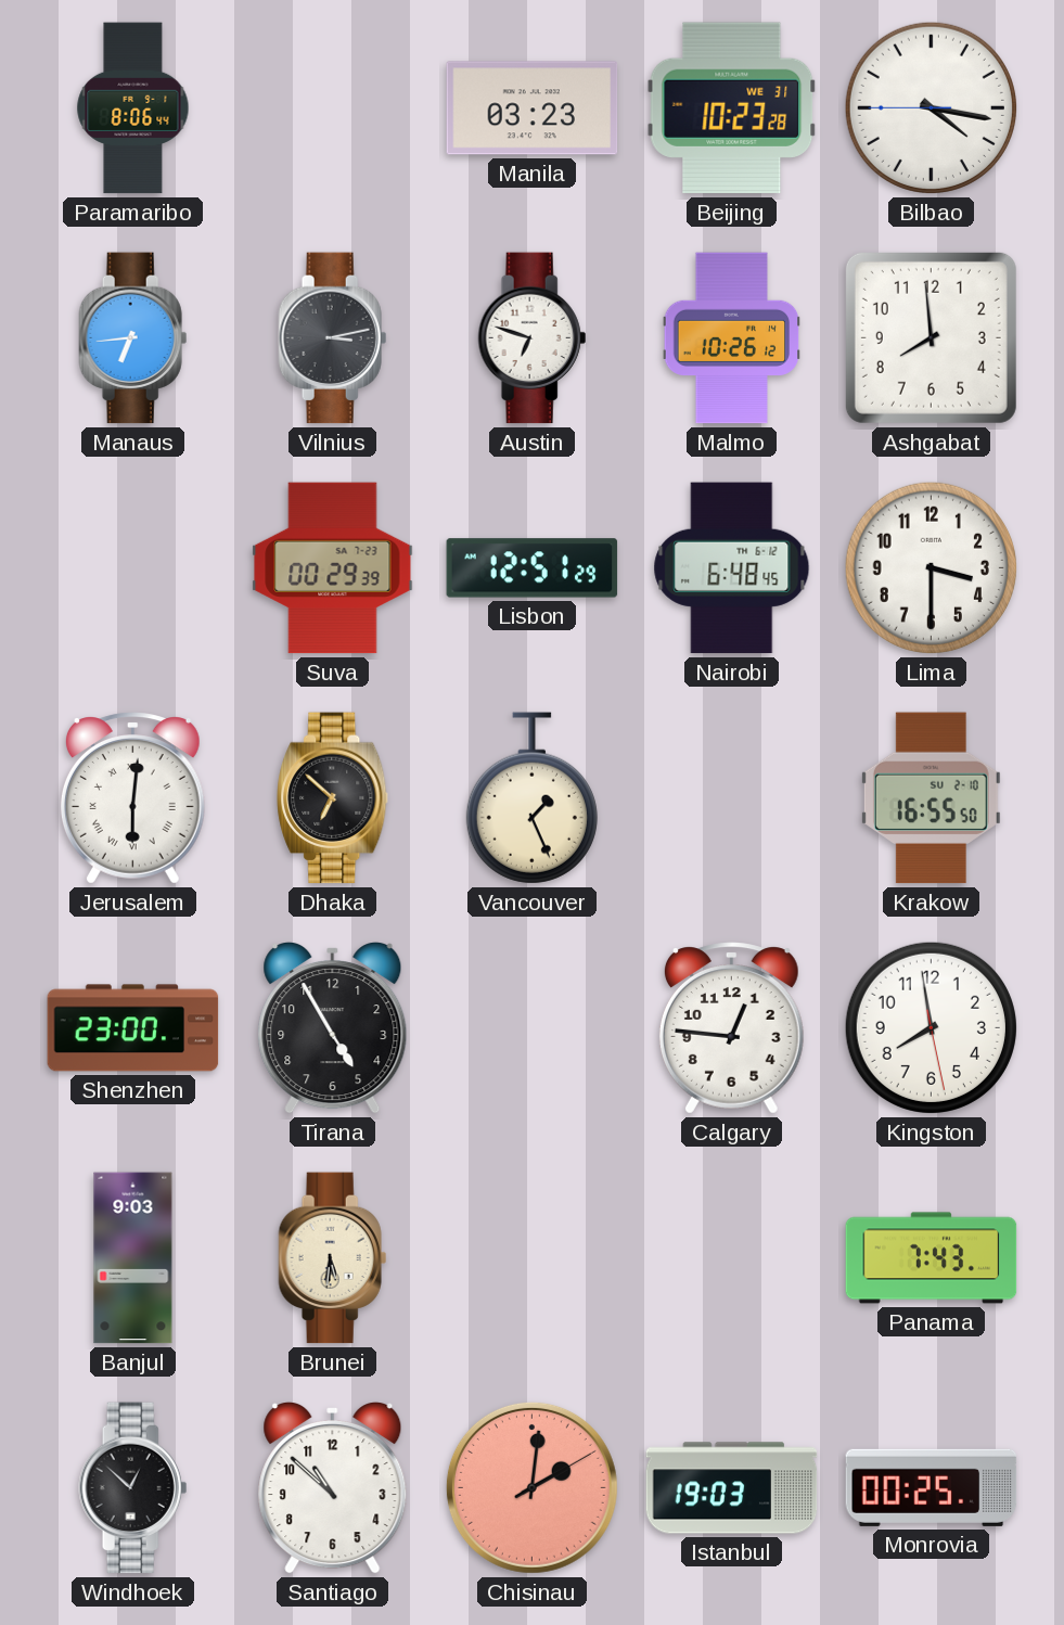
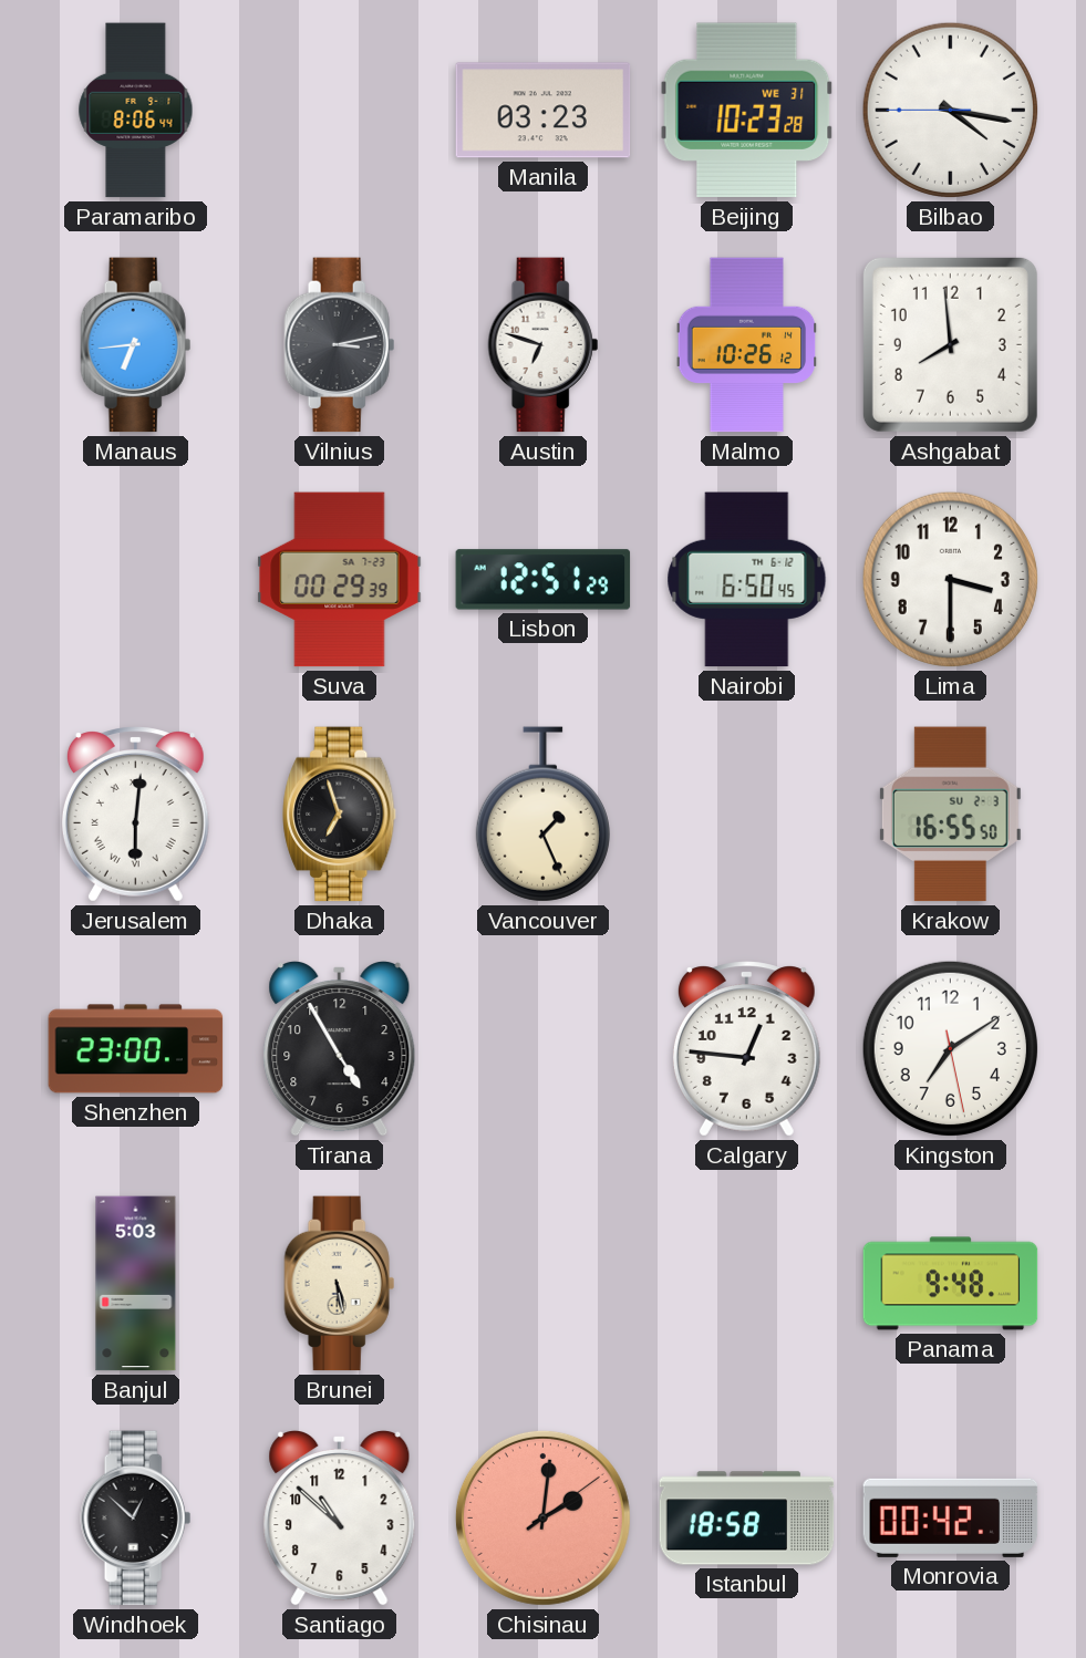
Nairobi: 6:48 -> 6:50
Dhaka: 6:52 -> 6:57
Krakow date: SU 2-10 -> SU 2-3
Kingston: 7:58 -> 7:09
Banjul: 9:03 -> 5:03
Brunei: 5:31 -> 5:28
Panama: 7:43 -> 9:48
Chisinau: 2:01:10 -> 2:01:09
Istanbul: 19:03 -> 18:58
Monrovia: 00:25 -> 00:42
